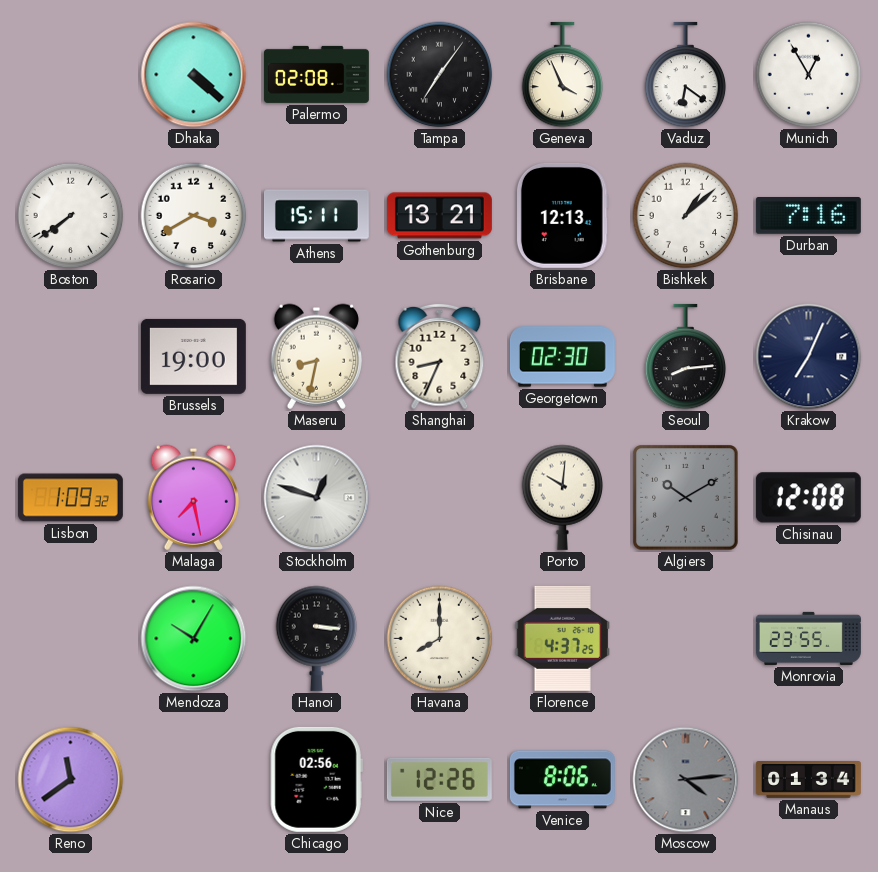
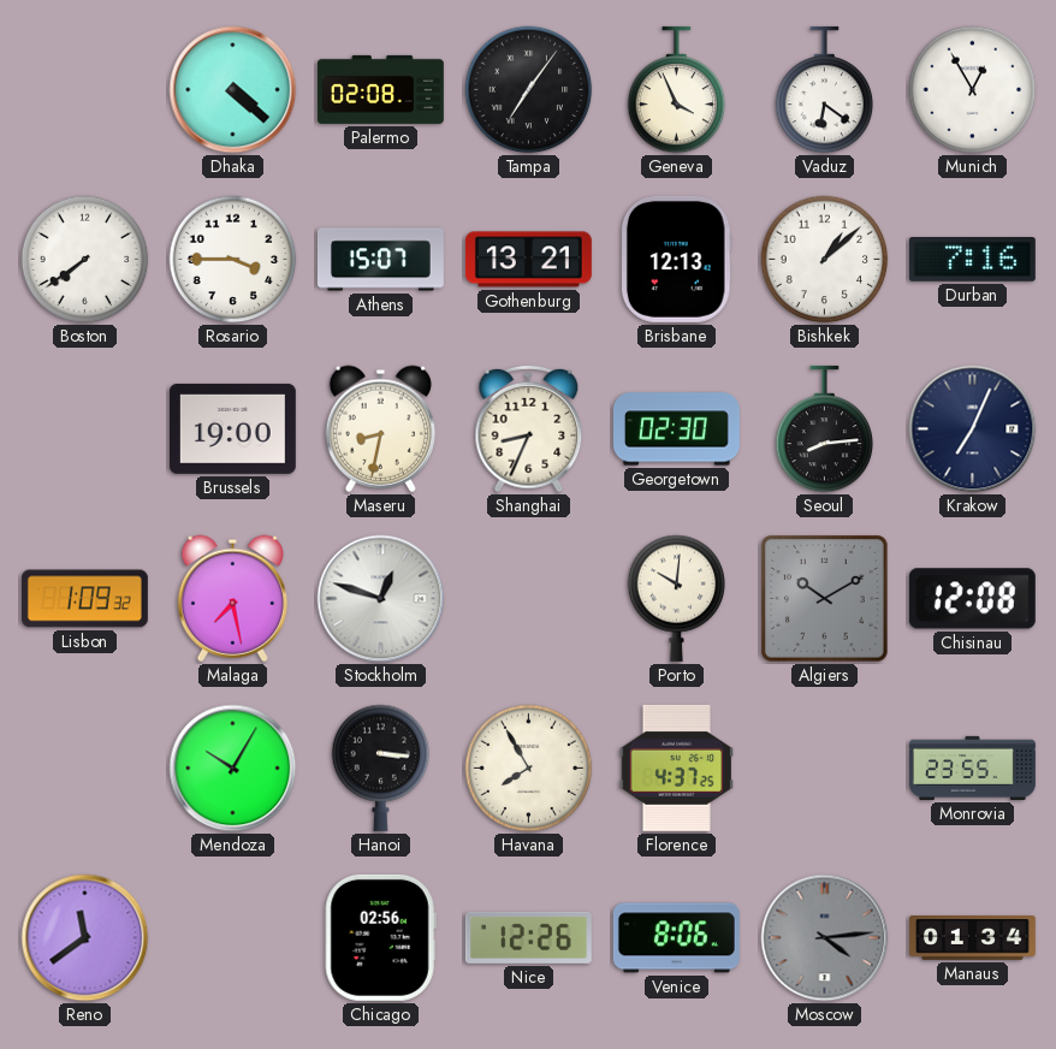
Rosario: 3:40 -> 3:45
Athens: 15:11 -> 15:07
Havana: 8:00 -> 7:55
